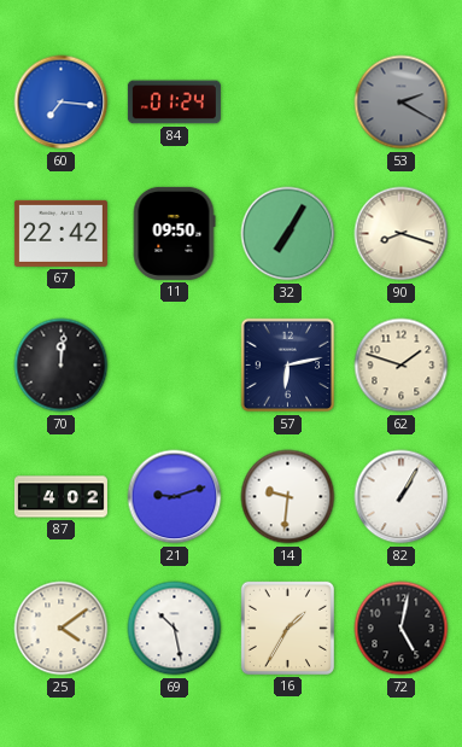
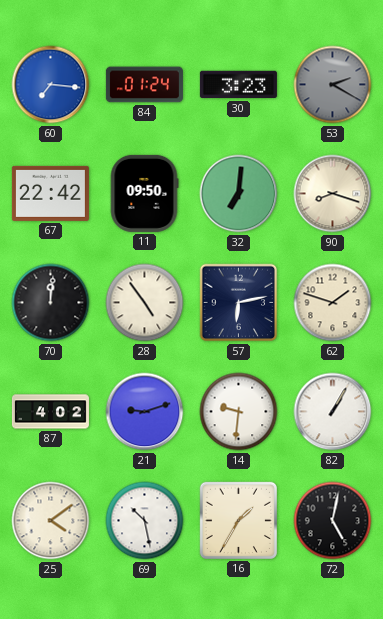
30: none -> 3:23
32: 7:05 -> 7:01
28: none -> 4:54
